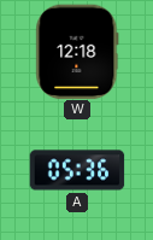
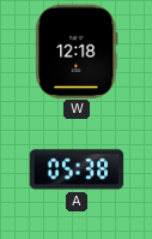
A: 05:36 -> 05:38
